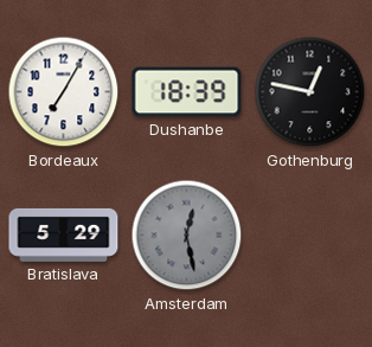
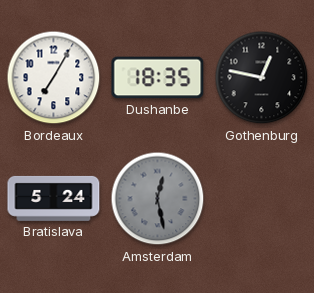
Dushanbe: 18:39 -> 18:35
Bratislava: 5:29 -> 5:24
